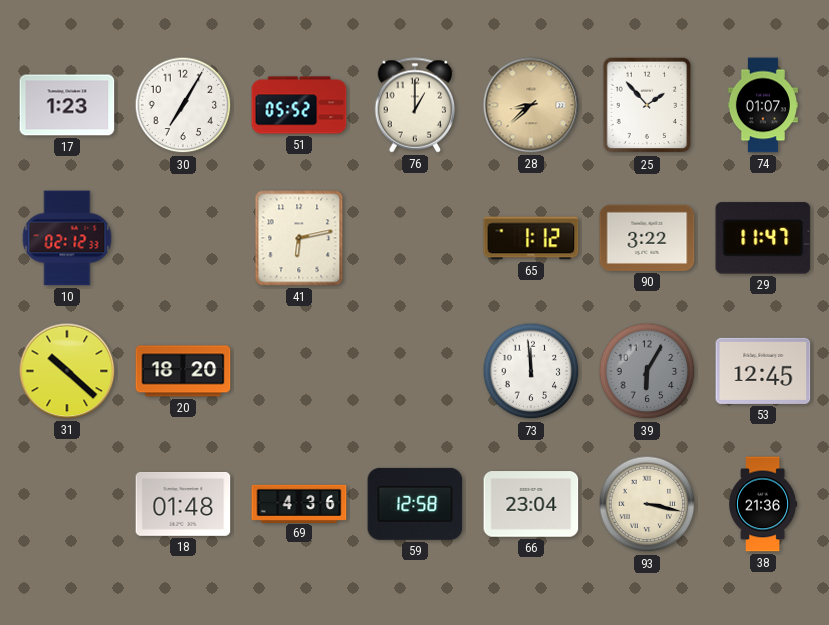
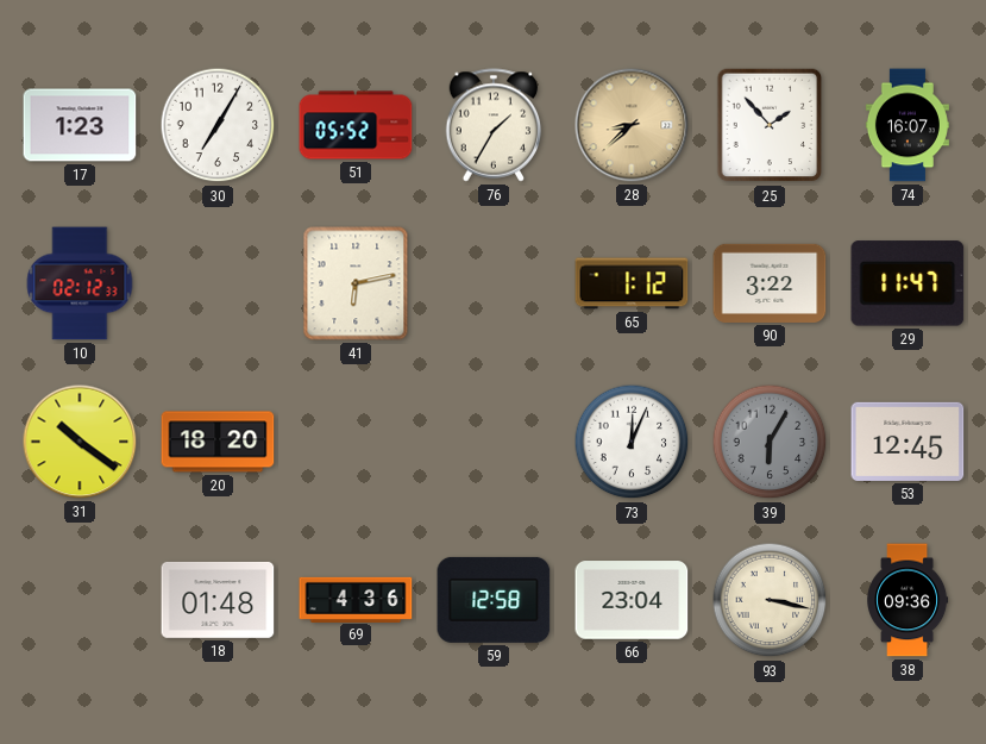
76: 1:00 -> 1:35
74: 01:07 -> 16:07
31: 10:22 -> 10:21
73: 11:59 -> 12:04
38: 21:36 -> 09:36
